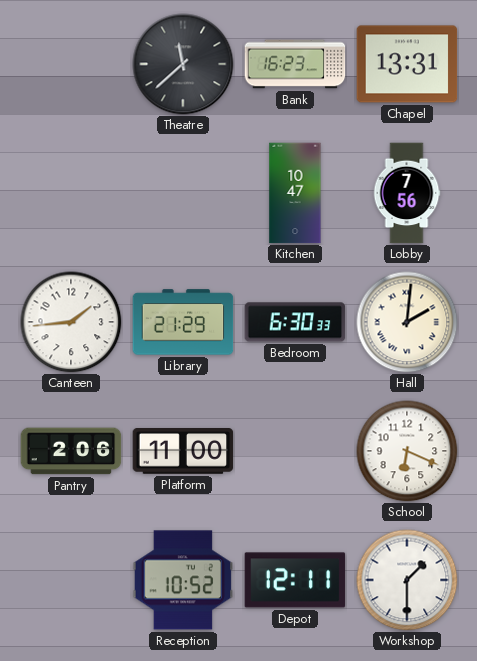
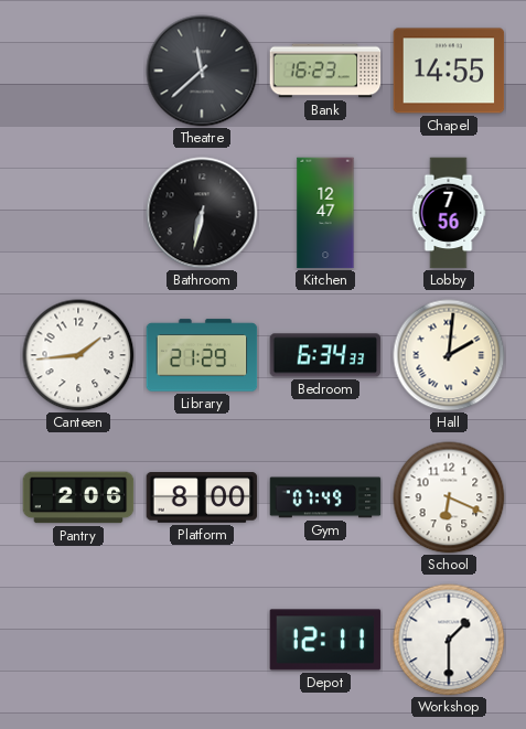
Chapel: 13:31 -> 14:55
Bathroom: none -> 6:32
Kitchen: 10:47 -> 12:47
Bedroom: 6:30 -> 6:34
Platform: 11:00 -> 8:00
Gym: none -> 07:49
Reception: 10:52 -> none
